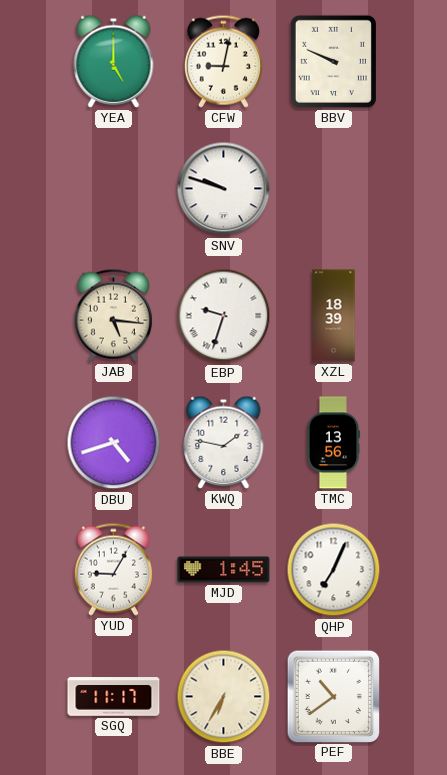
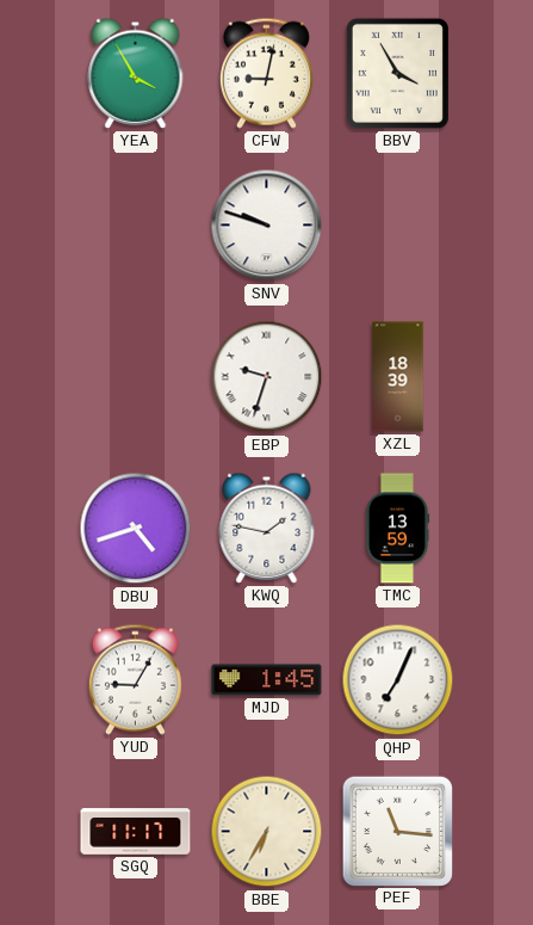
YEA: 5:00 -> 3:55
BBV: 9:49 -> 3:55
JAB: 5:16 -> none
TMC: 13:56 -> 13:59
PEF: 10:39 -> 11:16
